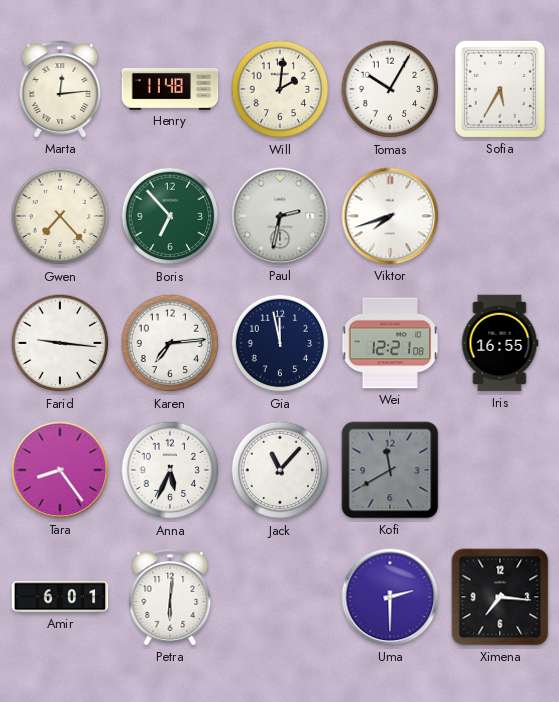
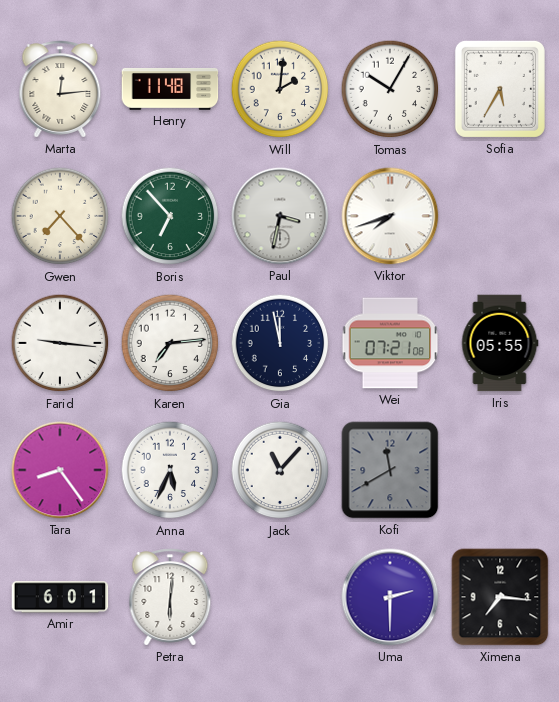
Paul: 2:32 -> 3:32
Wei: 12:21 -> 07:21
Iris: 16:55 -> 05:55
